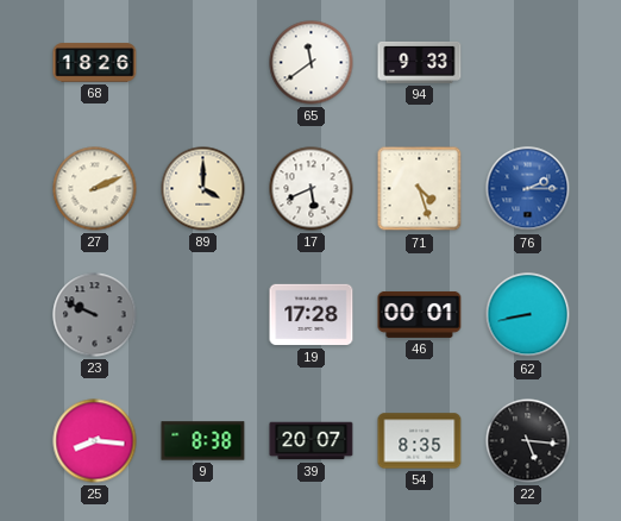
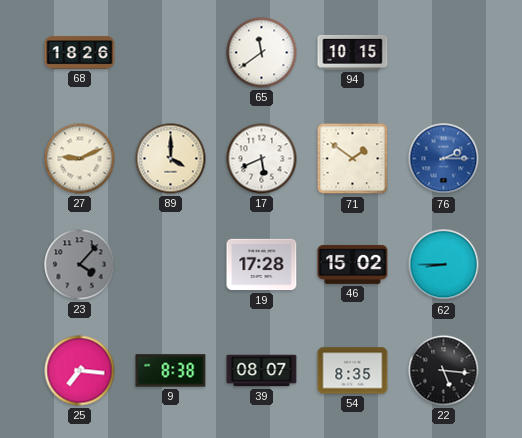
94: 9:33 -> 10:15
27: 2:11 -> 9:11
71: 4:27 -> 1:51
23: 9:49 -> 4:07
46: 00:01 -> 15:02
62: 8:43 -> 8:45
25: 8:16 -> 7:16
39: 20:07 -> 08:07
